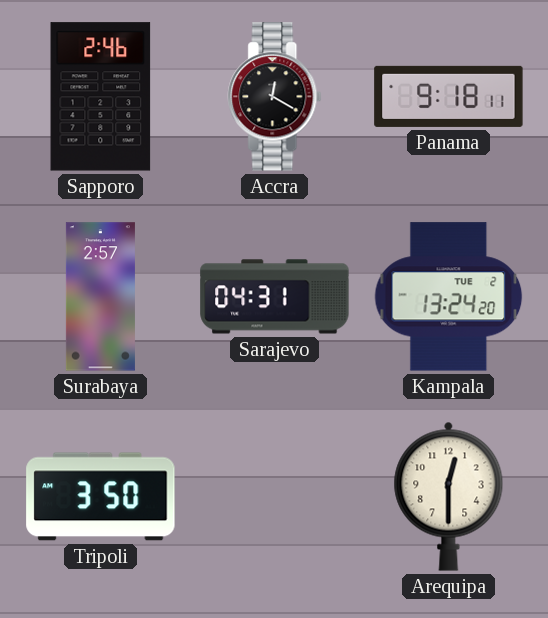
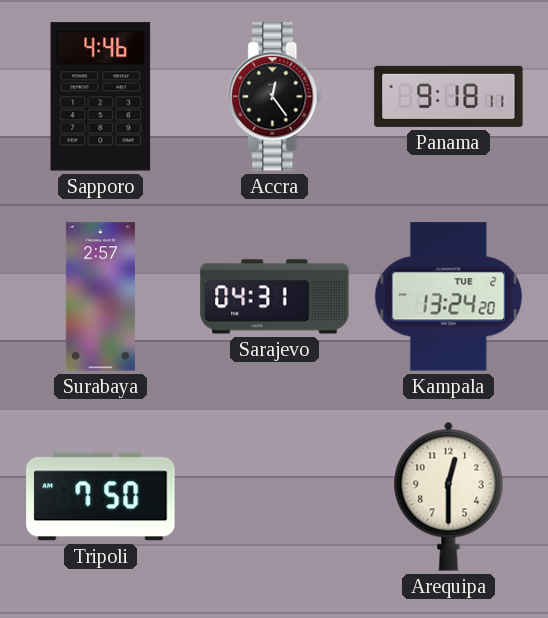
Sapporo: 2:46 -> 4:46
Accra: 12:20 -> 12:24
Tripoli: 3:50 -> 7:50
